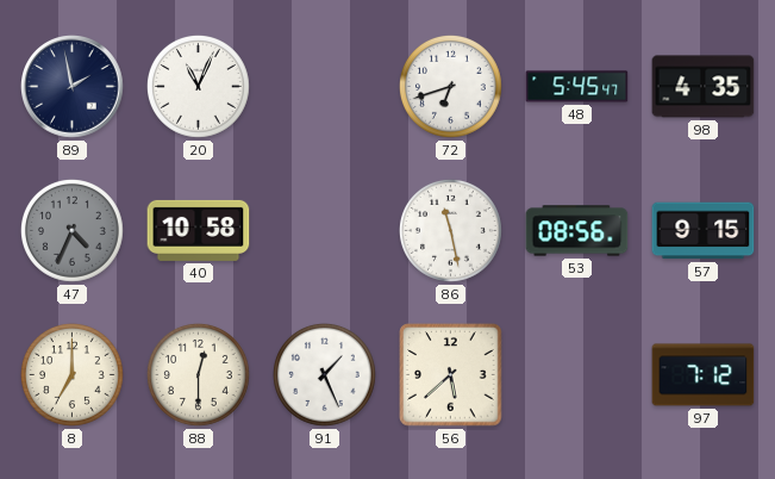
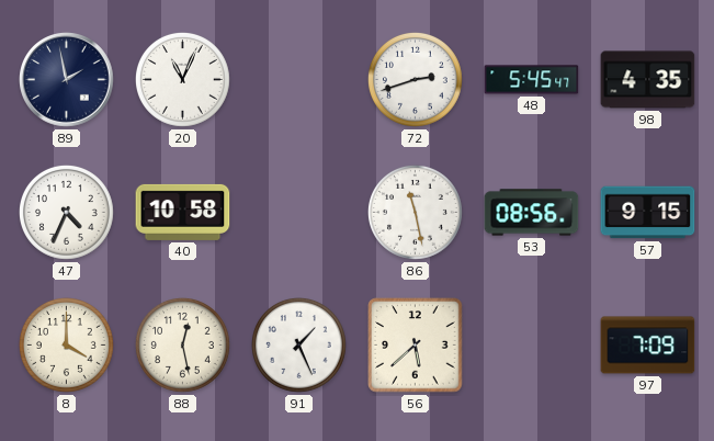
72: 6:42 -> 2:42
47 dial: grey -> white
8: 7:00 -> 4:00
88: 12:30 -> 12:28
97: 7:12 -> 7:09
